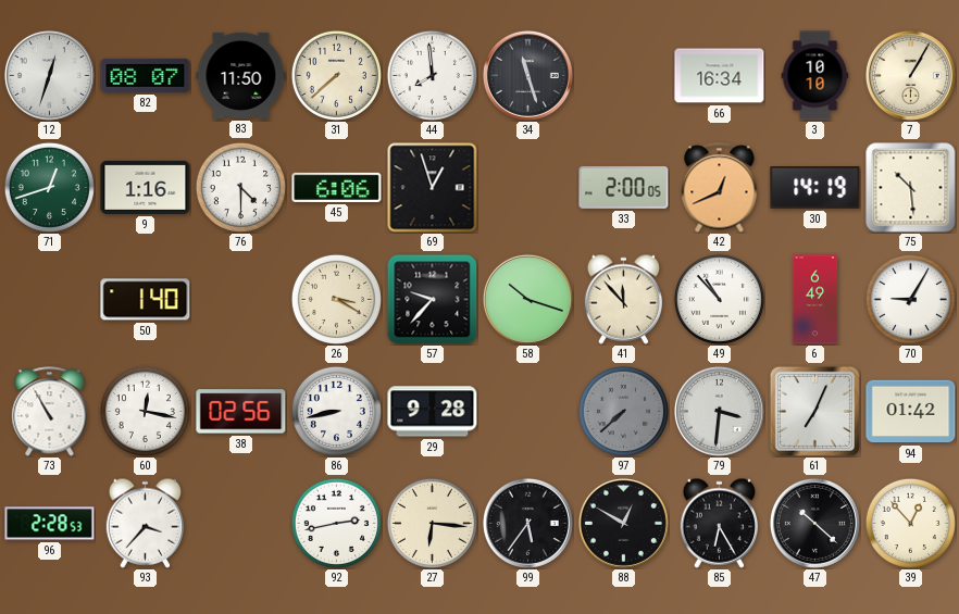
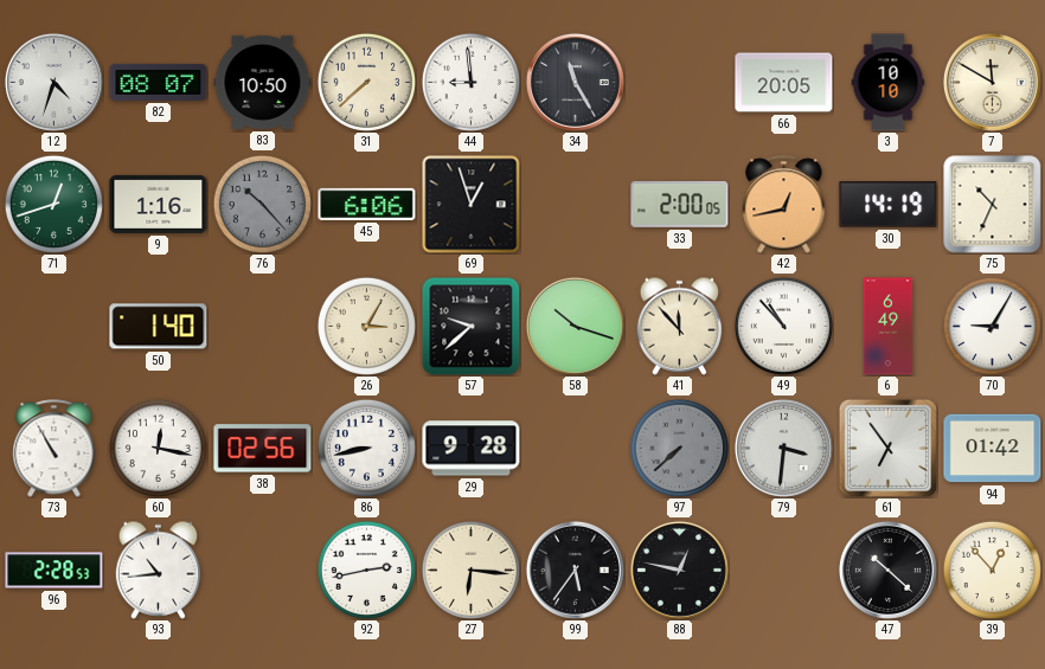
12: 12:33 -> 4:33
83: 11:50 -> 10:50
44: 7:59 -> 8:59
34: 11:27 -> 11:25
66: 16:34 -> 20:05
7: 1:05 -> 11:50
76: 4:30 -> 10:23
76 dial: white -> grey
42: 12:41 -> 12:43
75: 10:29 -> 10:34
26: 3:20 -> 3:05
57: 9:37 -> 9:38
61: 7:04 -> 6:54
93: 3:37 -> 10:44
88: 12:50 -> 12:47
85: 6:25 -> none
